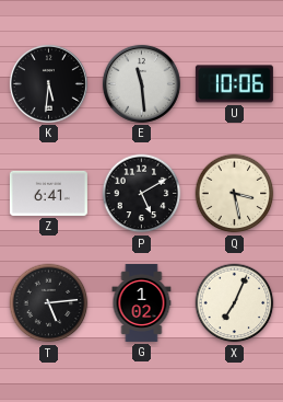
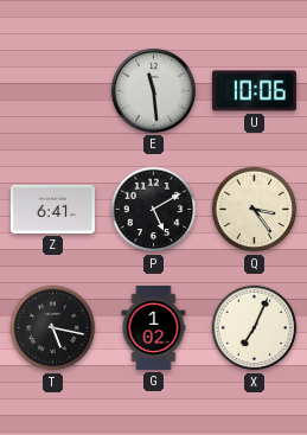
K: 5:31 -> none
Q: 3:28 -> 3:24
T: 5:14 -> 5:17
